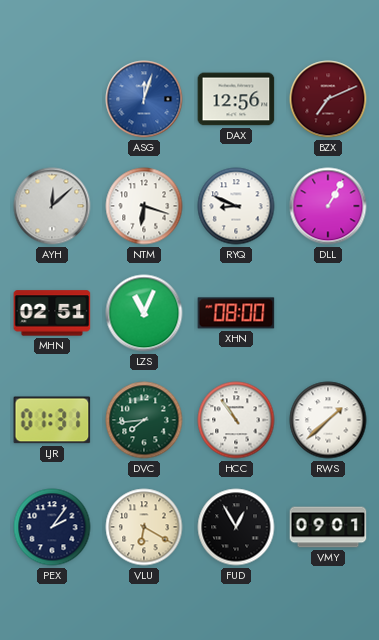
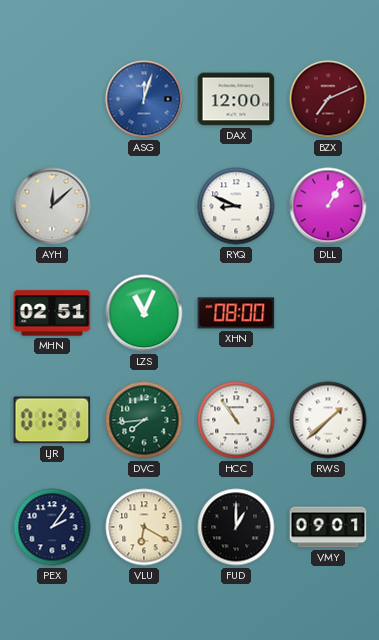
DAX: 12:56 -> 12:00
NTM: 6:18 -> none
FUD: 12:55 -> 1:00
